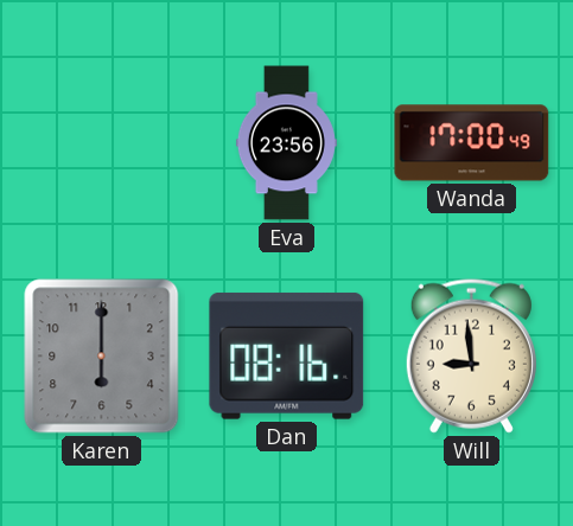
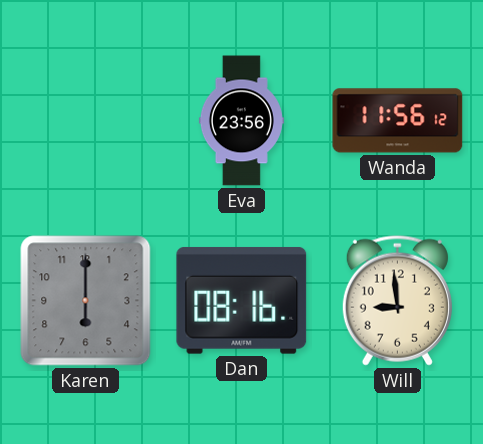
Wanda: 17:00 -> 11:56
